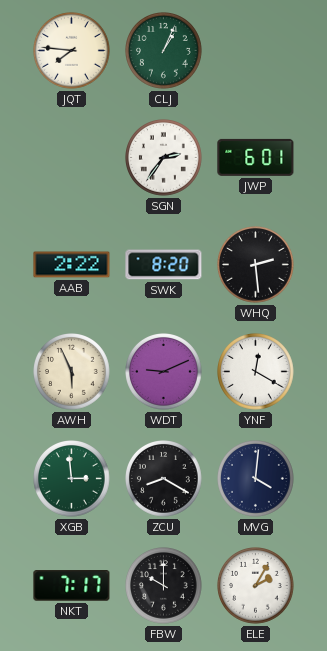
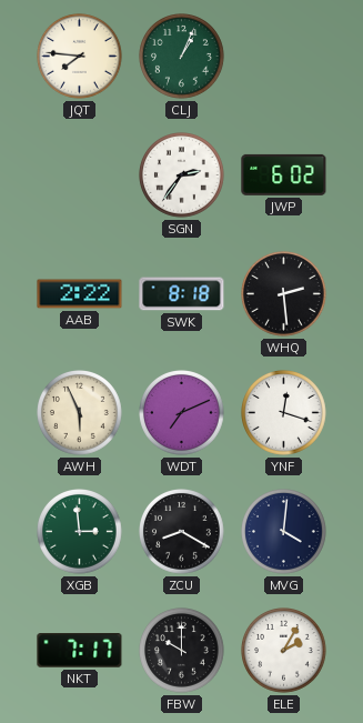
JWP: 6:01 -> 6:02
SWK: 8:20 -> 8:18
WDT: 9:11 -> 7:11
YNF: 12:20 -> 12:18
